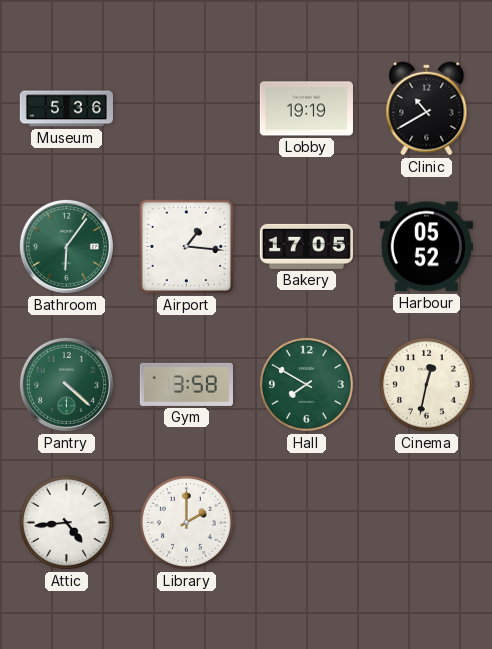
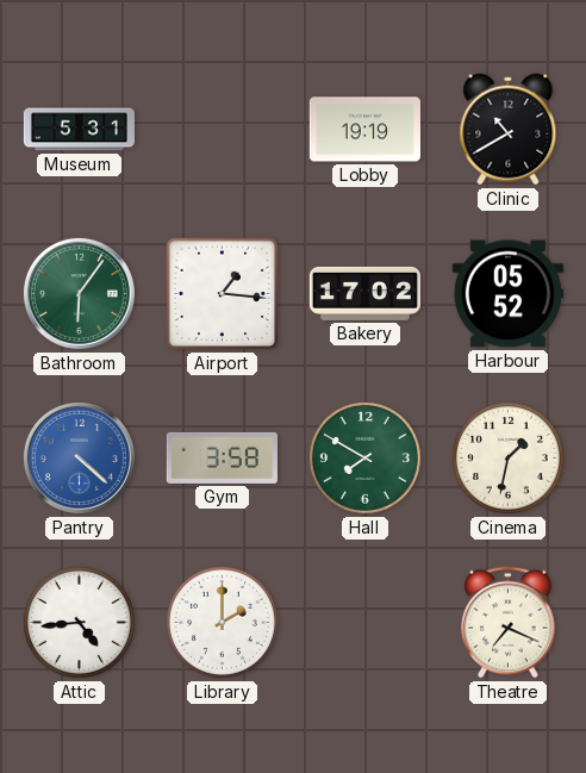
Museum: 5:36 -> 5:31
Bakery: 17:05 -> 17:02
Pantry dial: green -> blue
Cinema: 12:32 -> 1:32
Theatre: none -> 7:19
